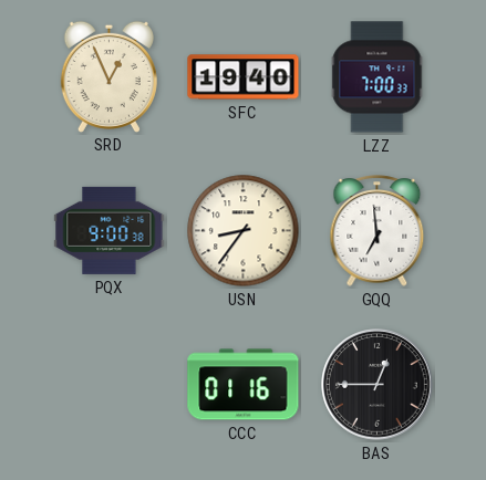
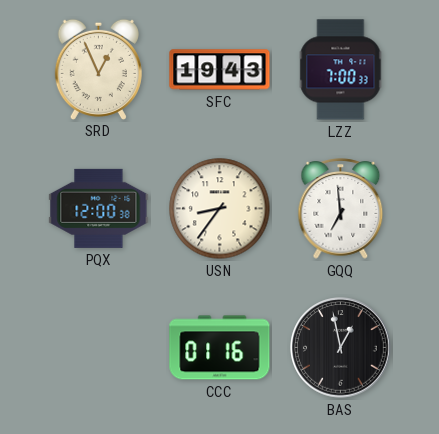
SFC: 19:40 -> 19:43
PQX: 9:00 -> 12:00
BAS: 12:45 -> 12:58
